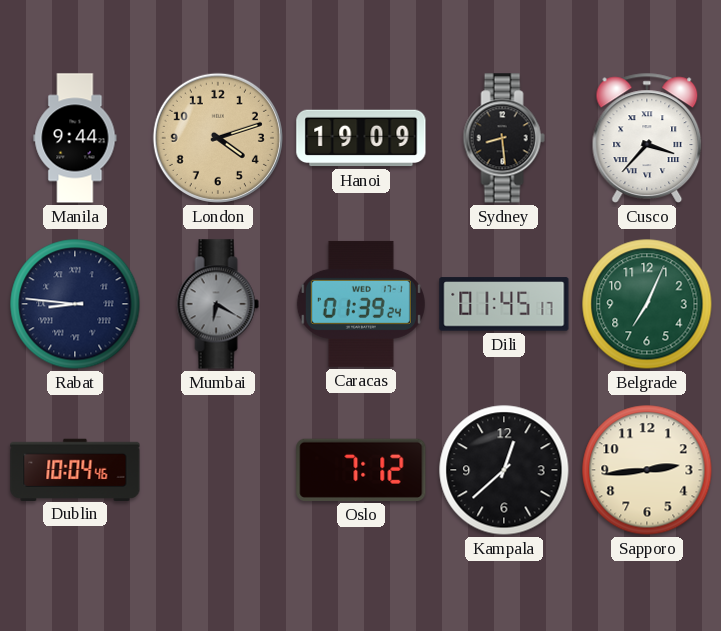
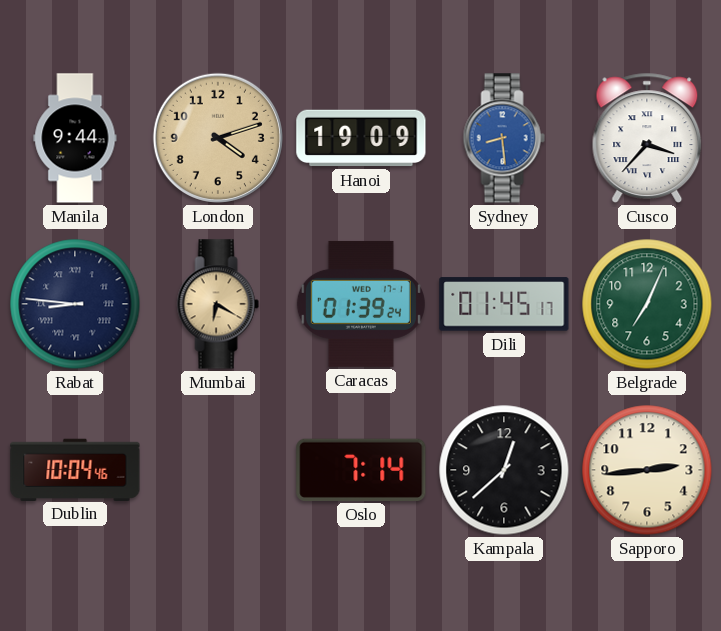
Sydney dial: black -> blue
Mumbai dial: grey -> champagne
Oslo: 7:12 -> 7:14
